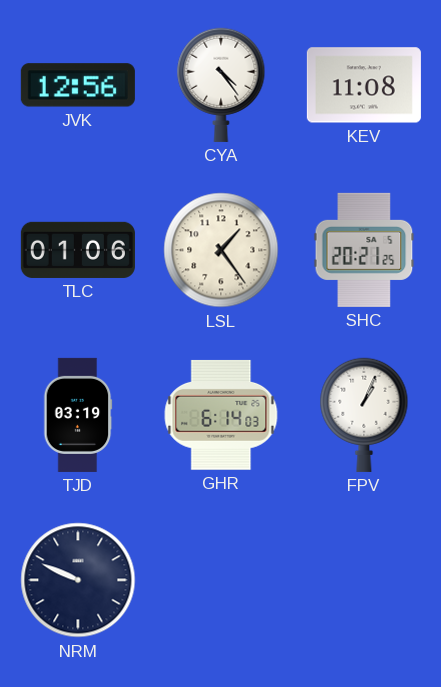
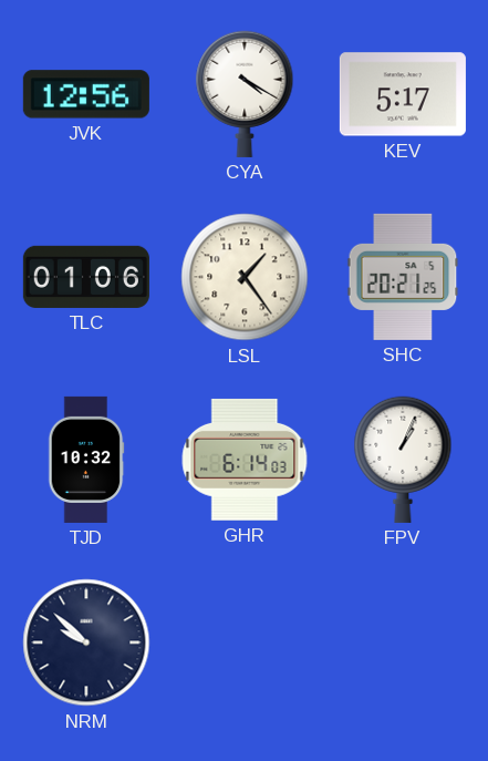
CYA: 4:24 -> 4:20
KEV: 11:08 -> 5:17
TJD: 03:19 -> 10:32
NRM: 9:49 -> 9:52
